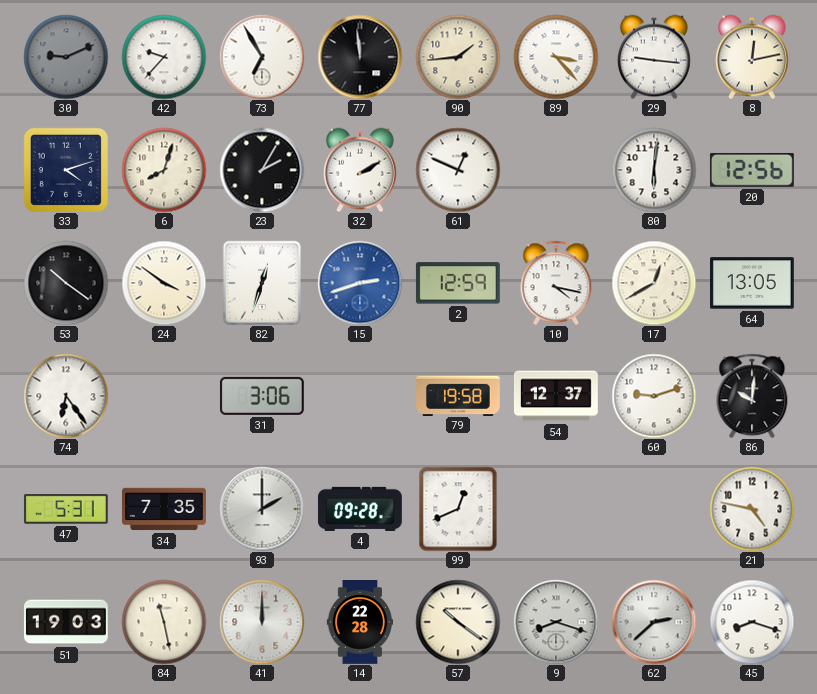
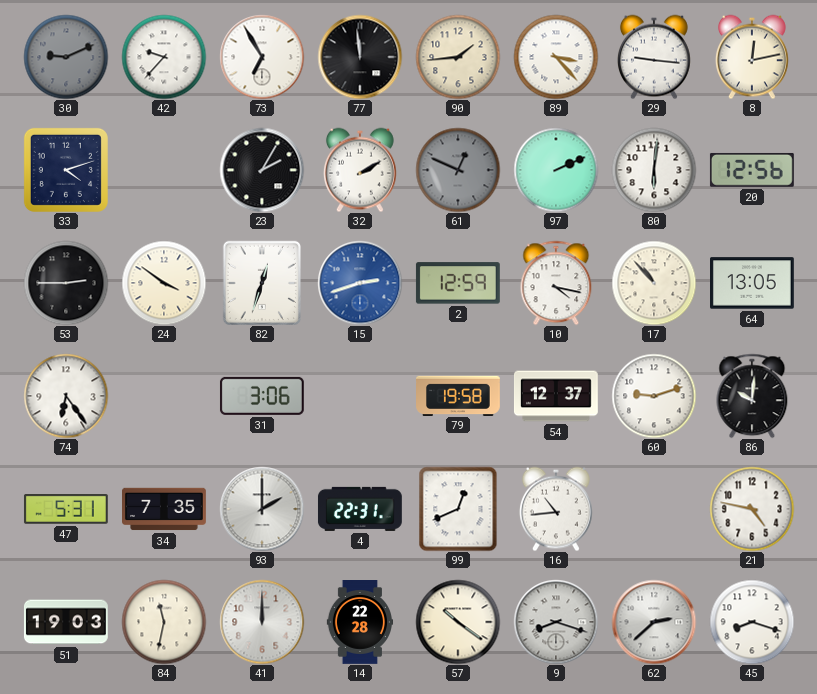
6: 8:03 -> none
61 dial: white -> grey
97: none -> 2:11
53: 10:21 -> 2:45
17: 12:40 -> 10:53
4: 09:28 -> 22:31
16: none -> 10:44
84: 11:28 -> 11:32
